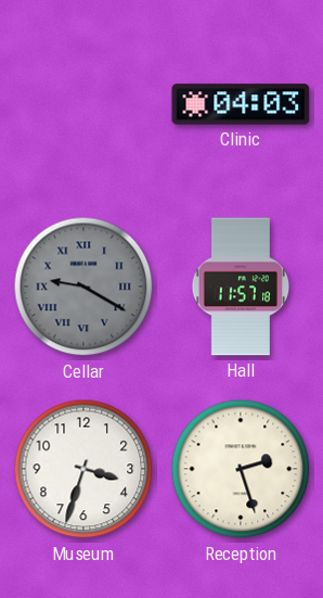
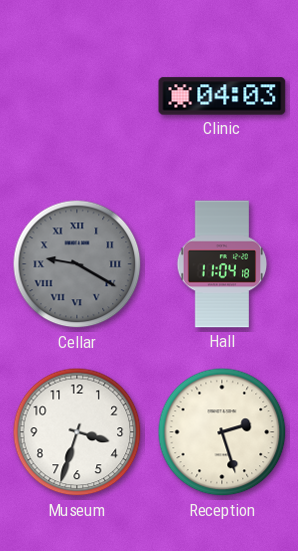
Hall: 11:57 -> 11:04
